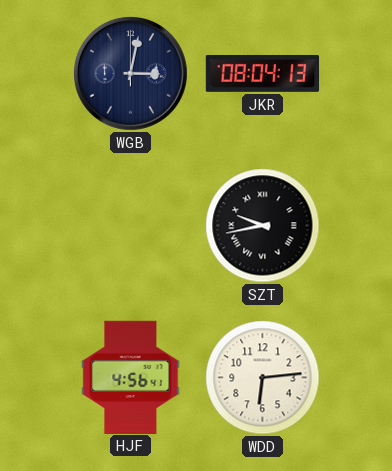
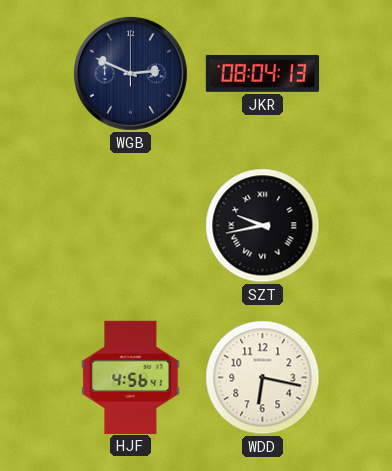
WGB: 3:02 -> 2:49
WDD: 6:14 -> 6:17
